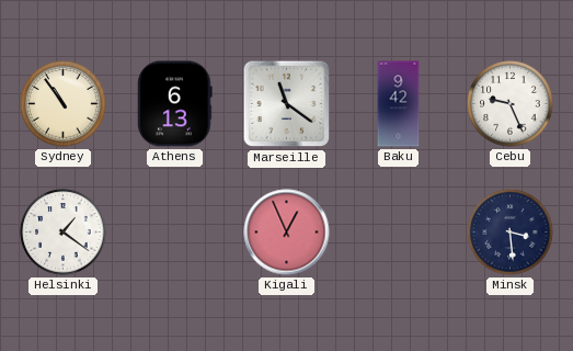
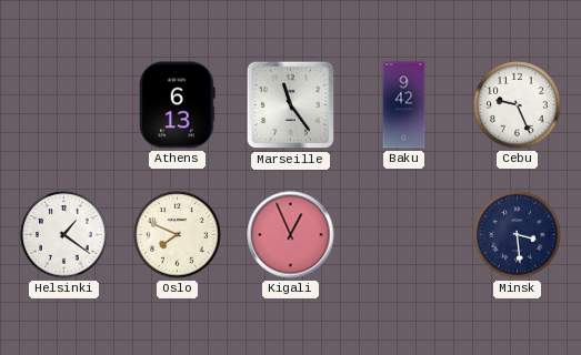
Sydney: 10:54 -> none
Marseille: 11:21 -> 11:24
Oslo: none -> 7:49
